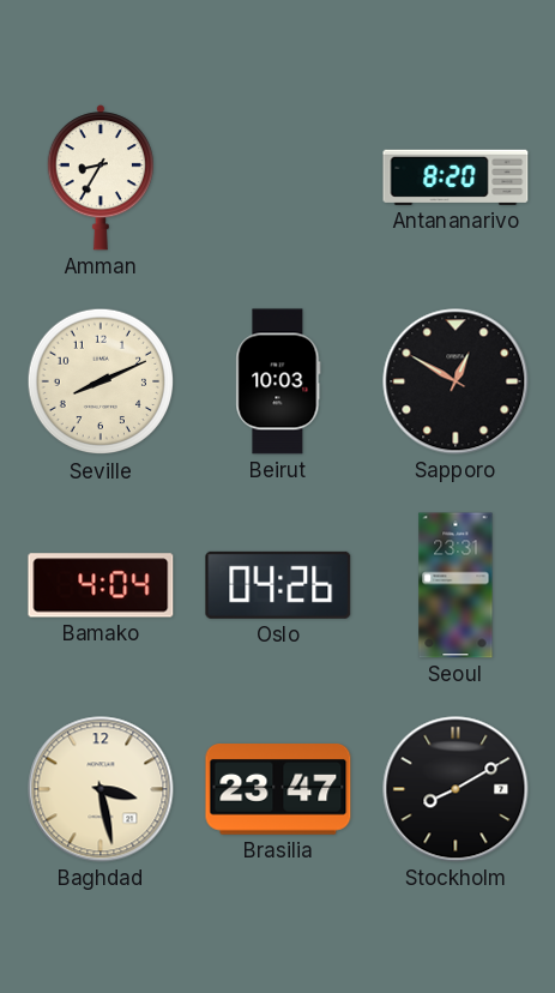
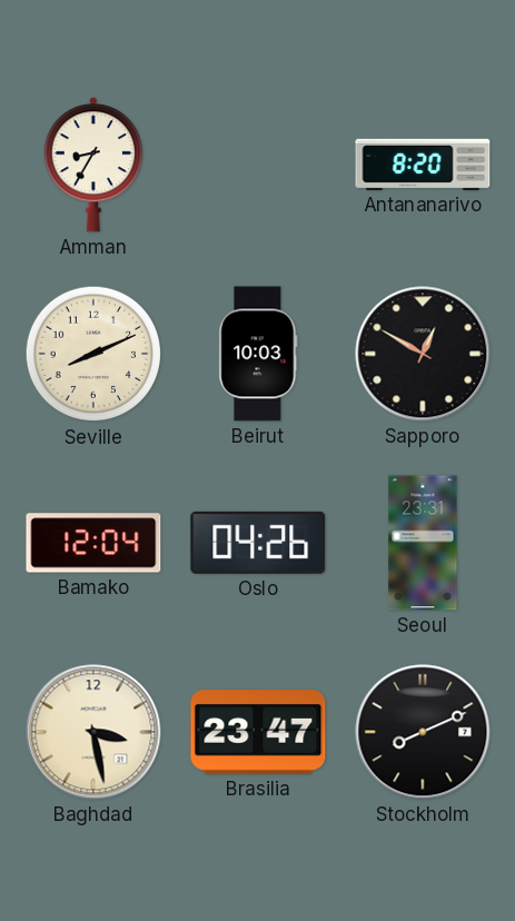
Bamako: 4:04 -> 12:04
Stockholm: 8:10 -> 8:11
